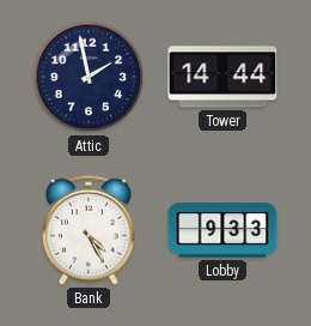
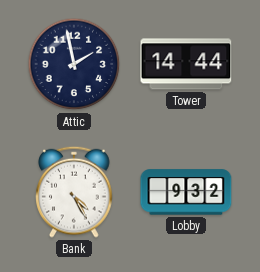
Lobby: 9:33 -> 9:32
